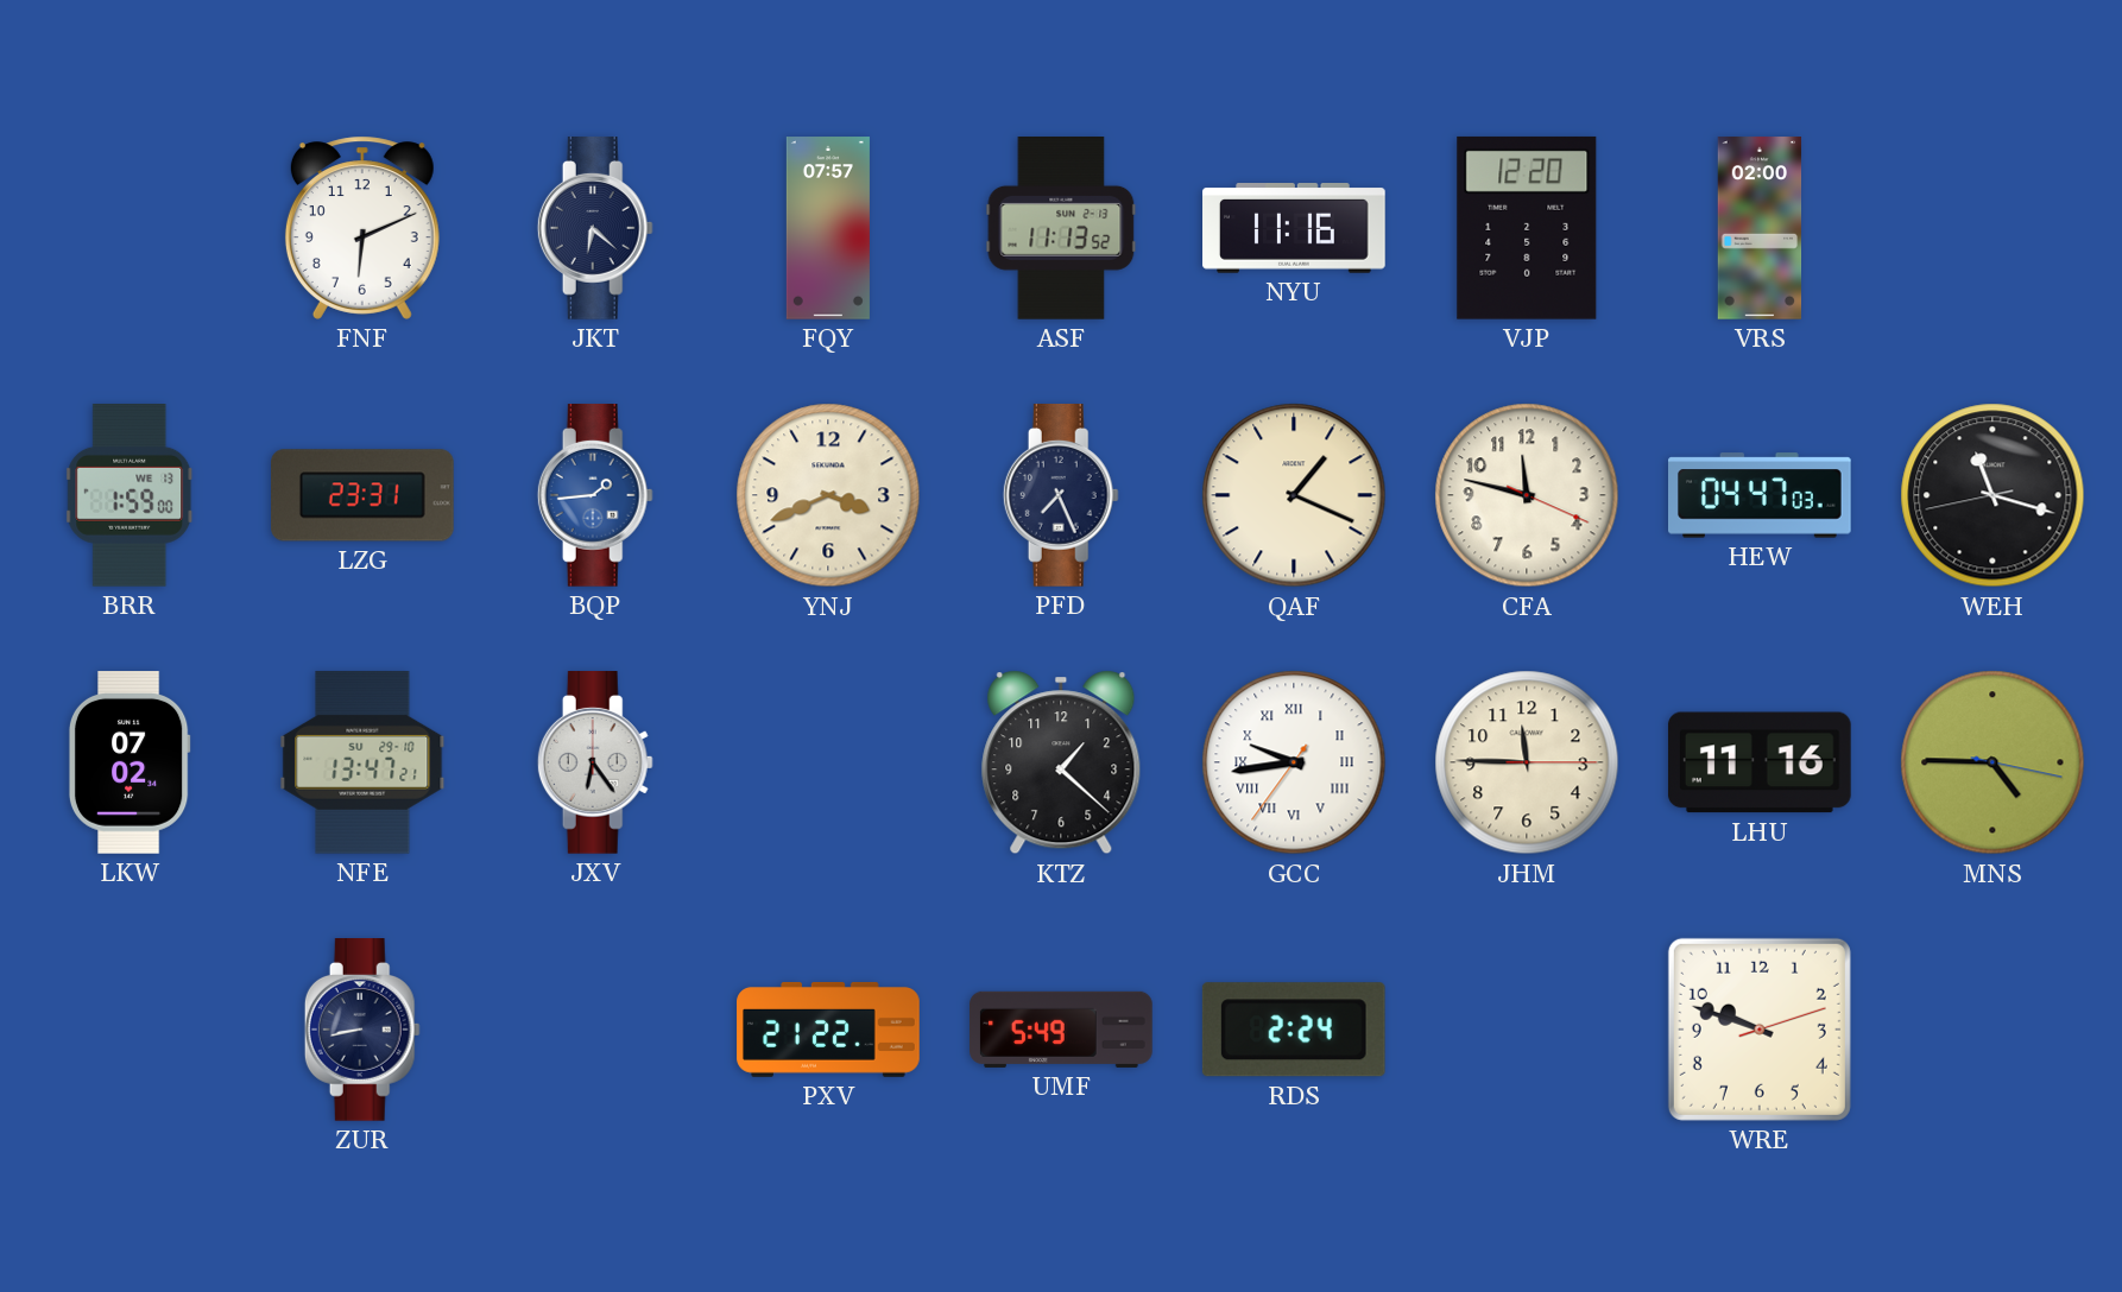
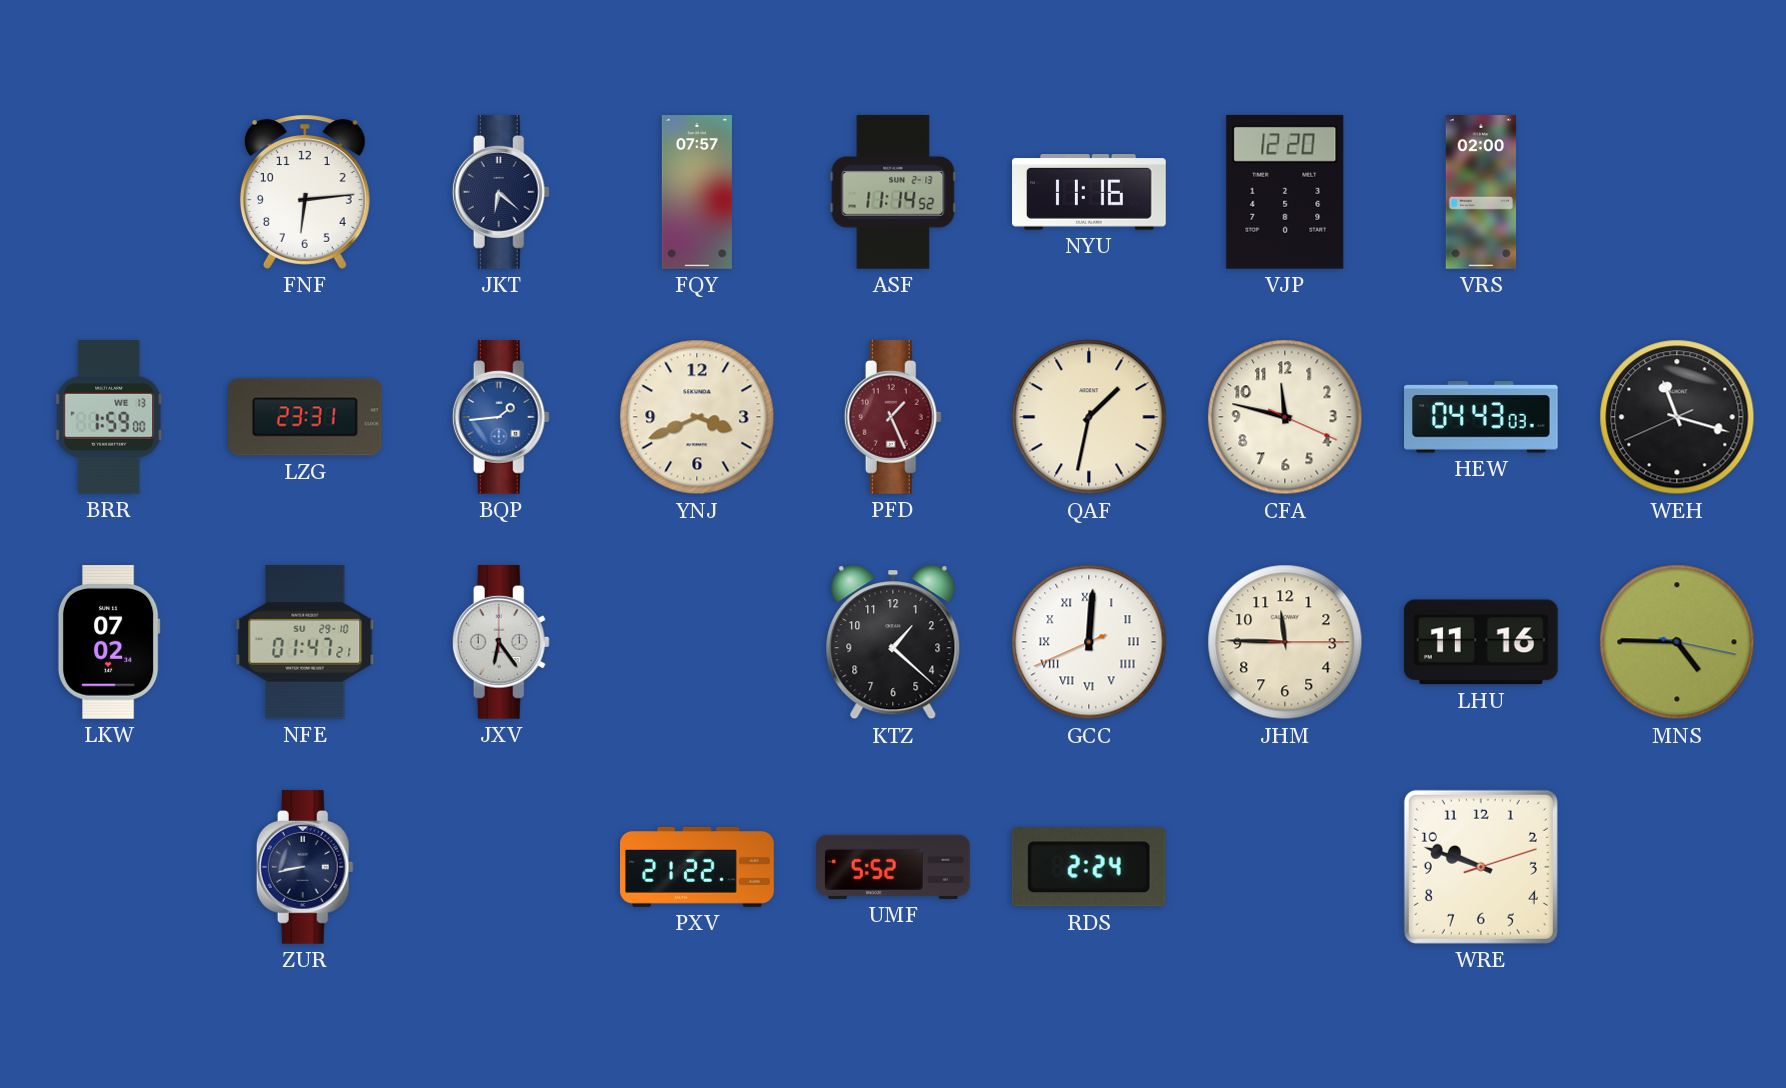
FNF: 6:11 -> 6:14
ASF: 11:13 -> 11:14
PFD: 7:26 -> 1:26
PFD dial: navy -> burgundy
QAF: 1:19 -> 1:32
HEW: 04:47 -> 04:43
WEH: 11:17:43 -> 11:17:41
NFE: 13:47 -> 01:47
GCC: 9:43 -> 12:00
UMF: 5:49 -> 5:52
